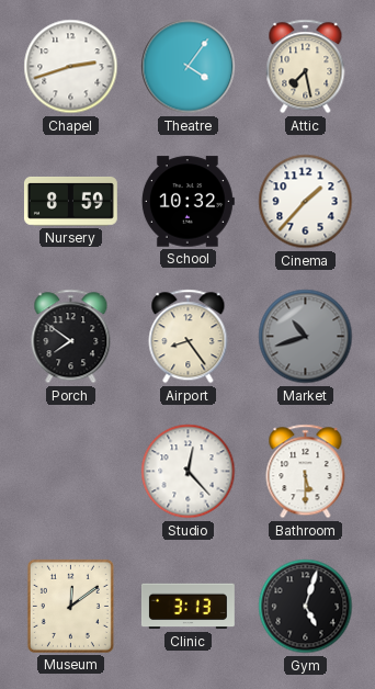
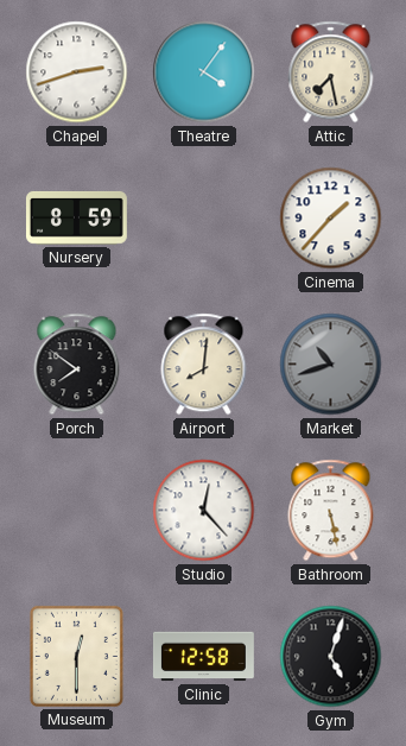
School: 10:32 -> none
Airport: 8:24 -> 8:01
Bathroom: 5:30 -> 5:28
Museum: 12:09 -> 12:30
Clinic: 3:13 -> 12:58
